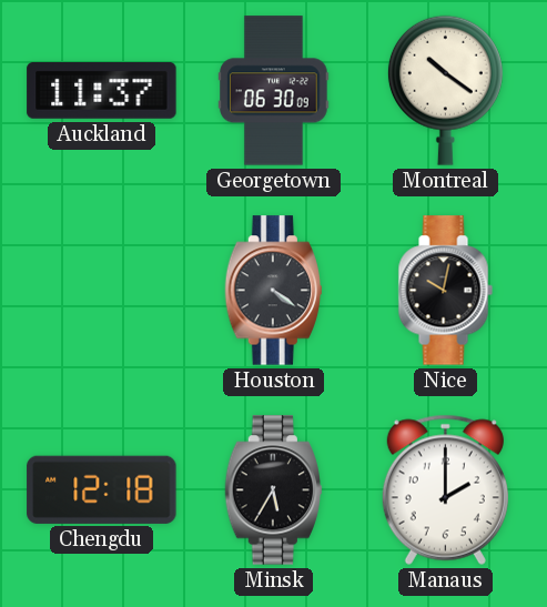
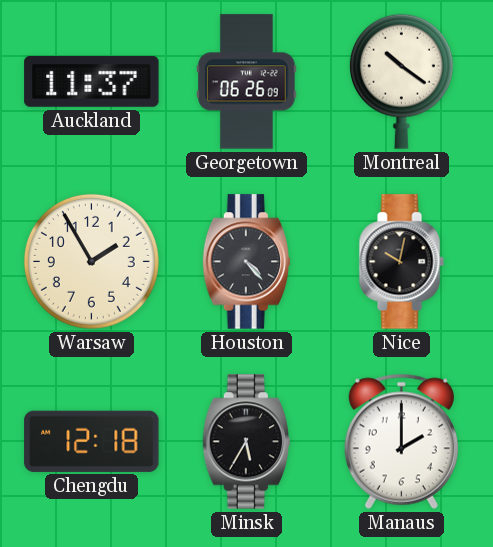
Georgetown: 06:30 -> 06:26
Warsaw: none -> 1:55
Houston: 4:21 -> 4:23
